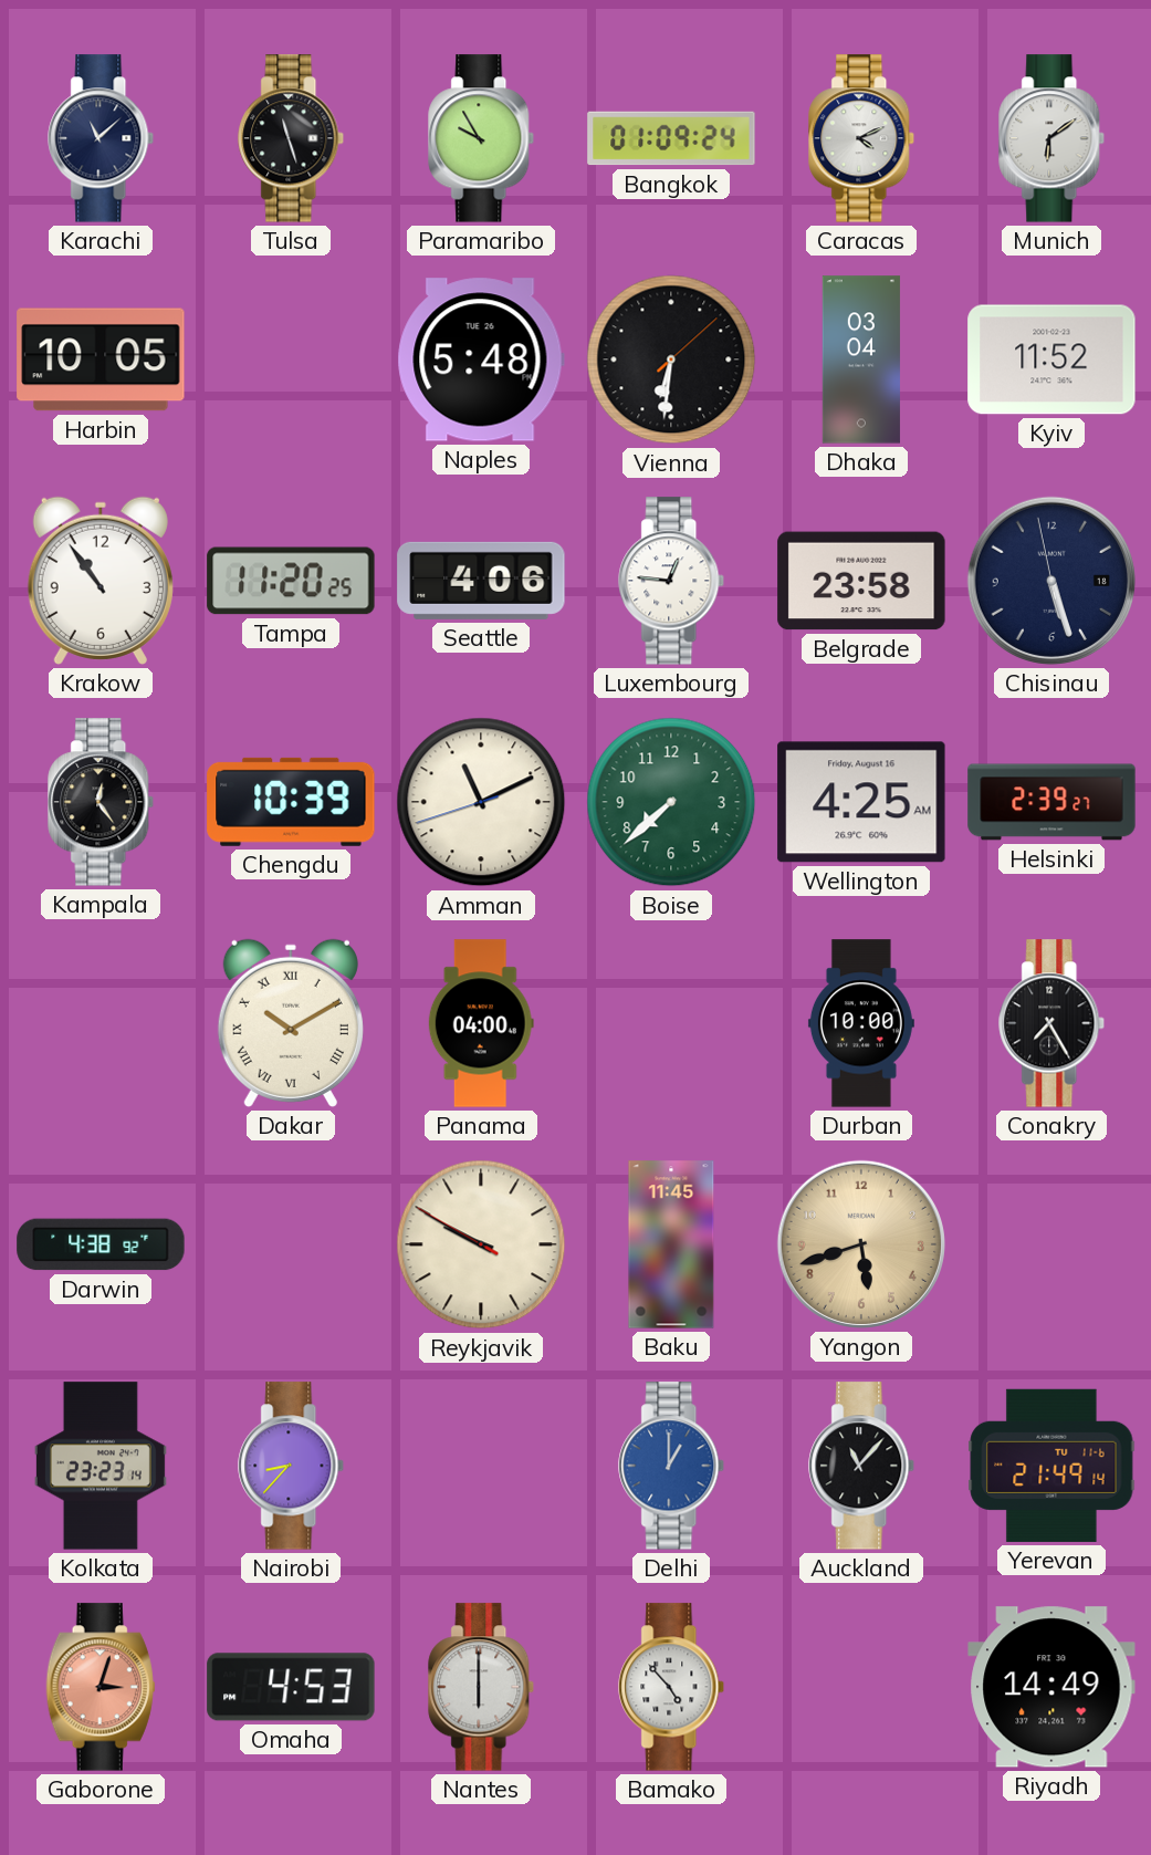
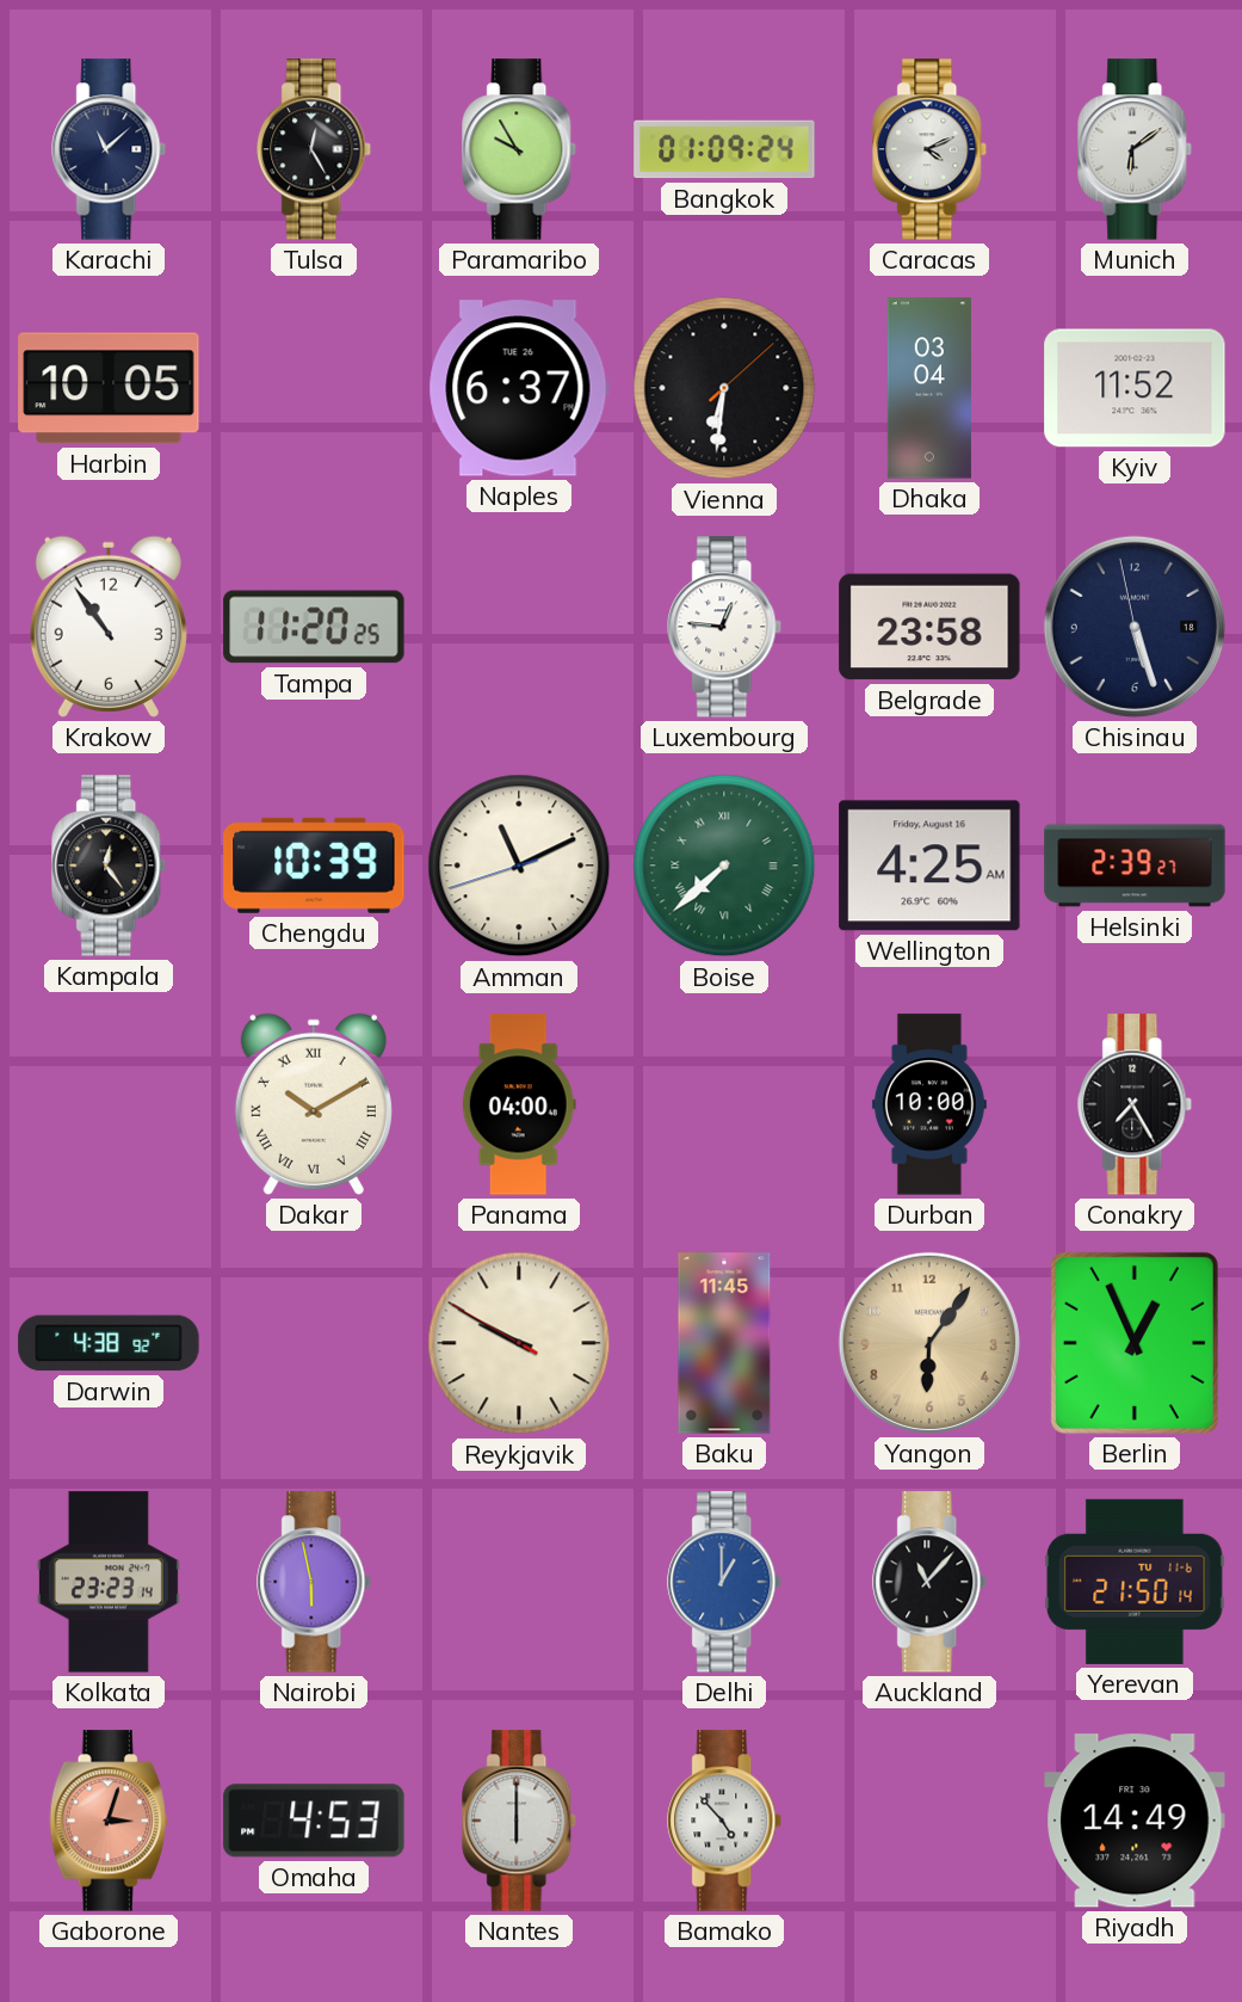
Tulsa: 11:27 -> 12:25
Naples: 5:48 -> 6:37
Seattle: 4:06 -> none
Boise numerals: Arabic -> Roman
Yangon: 5:42 -> 6:06
Berlin: none -> 12:56
Nairobi: 8:37 -> 5:58
Yerevan: 21:49 -> 21:50
